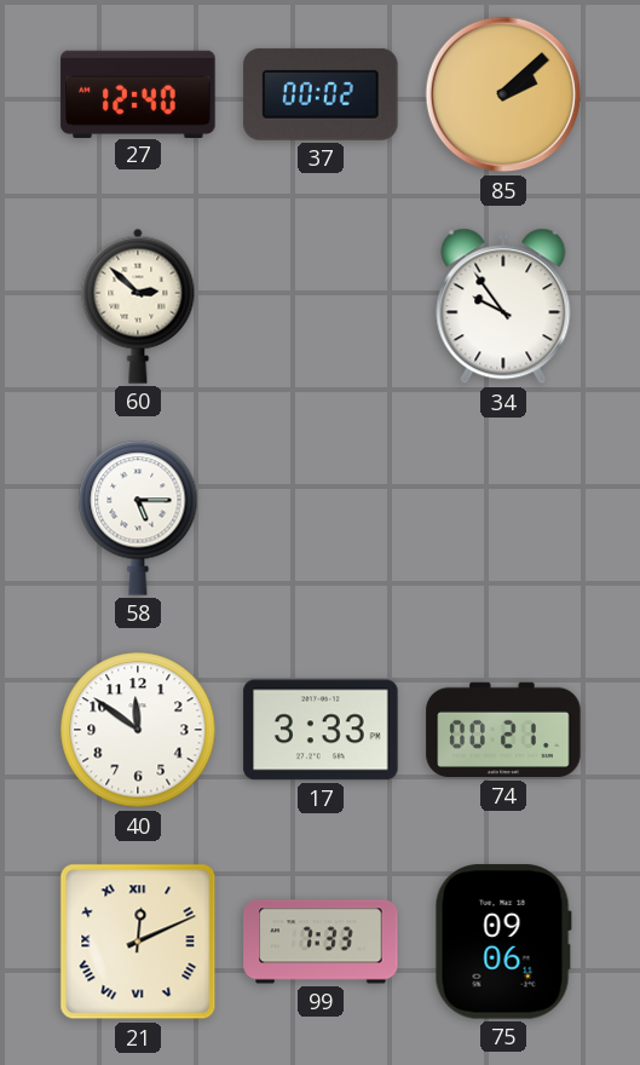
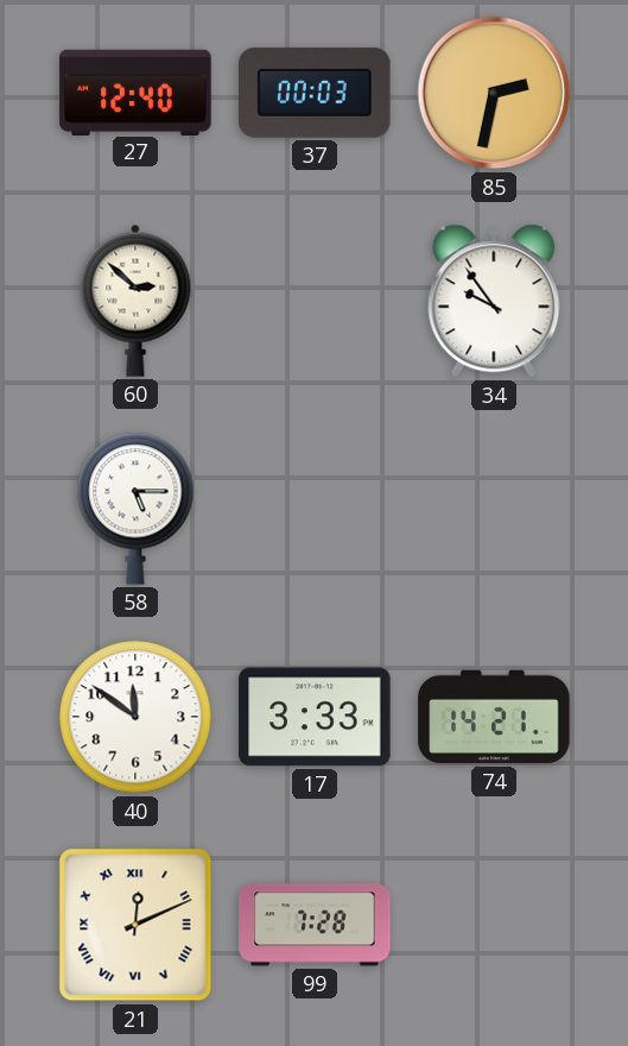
37: 00:02 -> 00:03
85: 2:08 -> 2:32
74: 00:21 -> 14:21
99: 7:33 -> 7:28
75: 09:06 -> none
